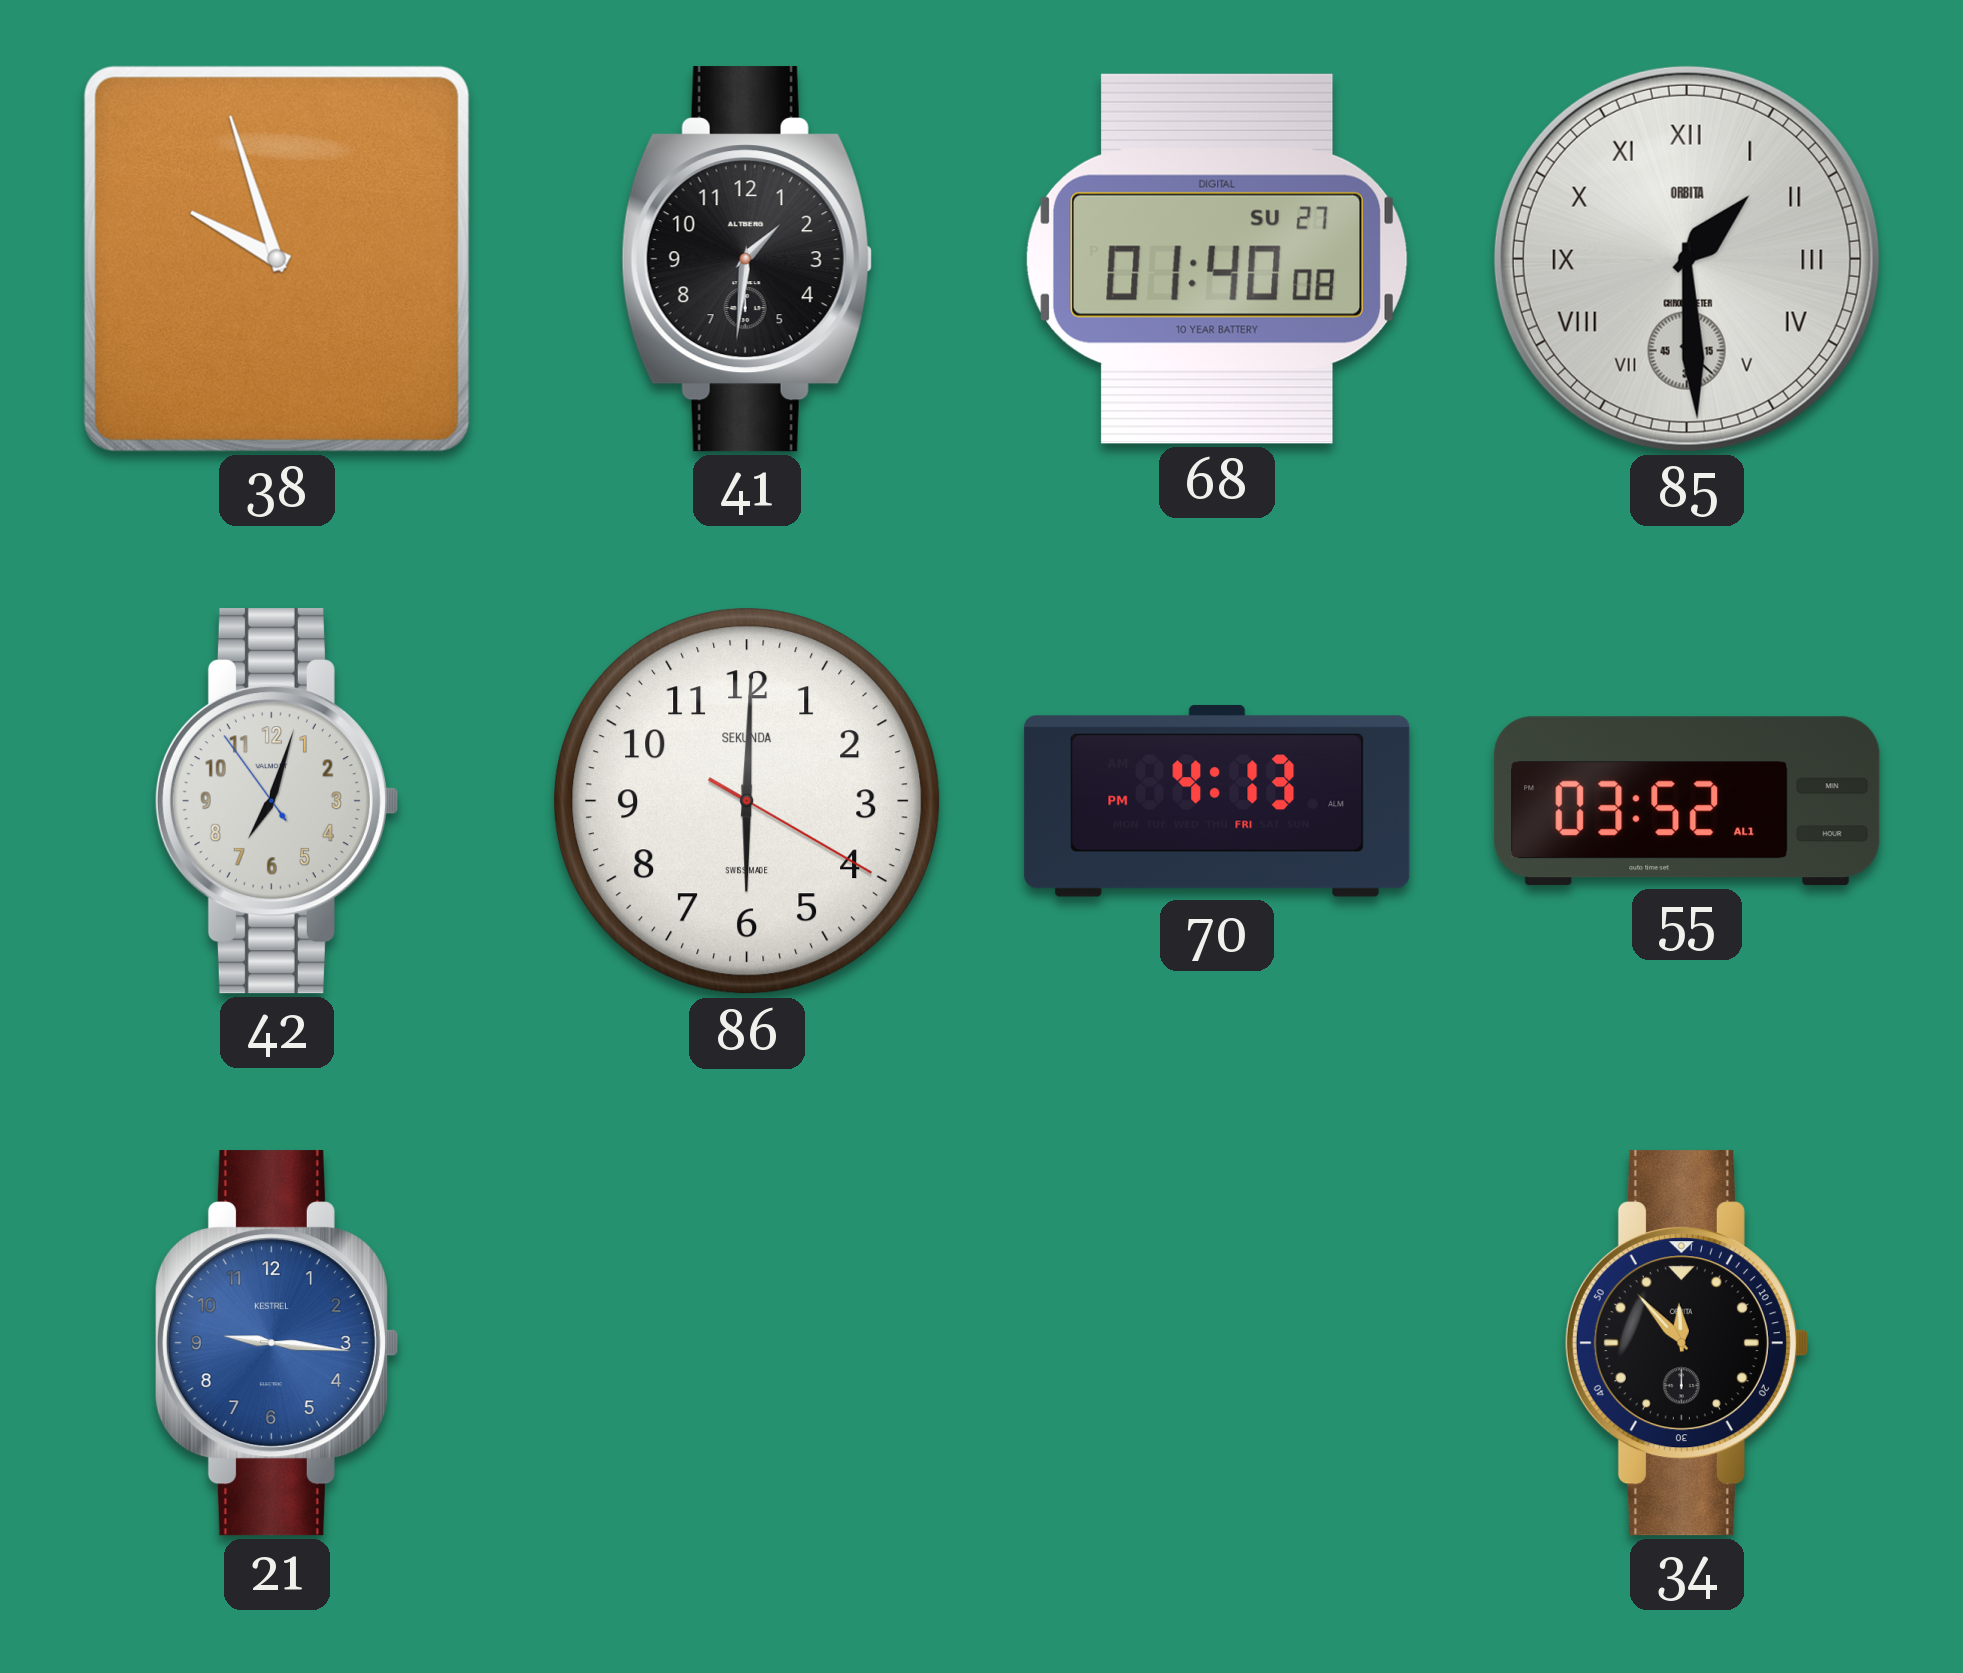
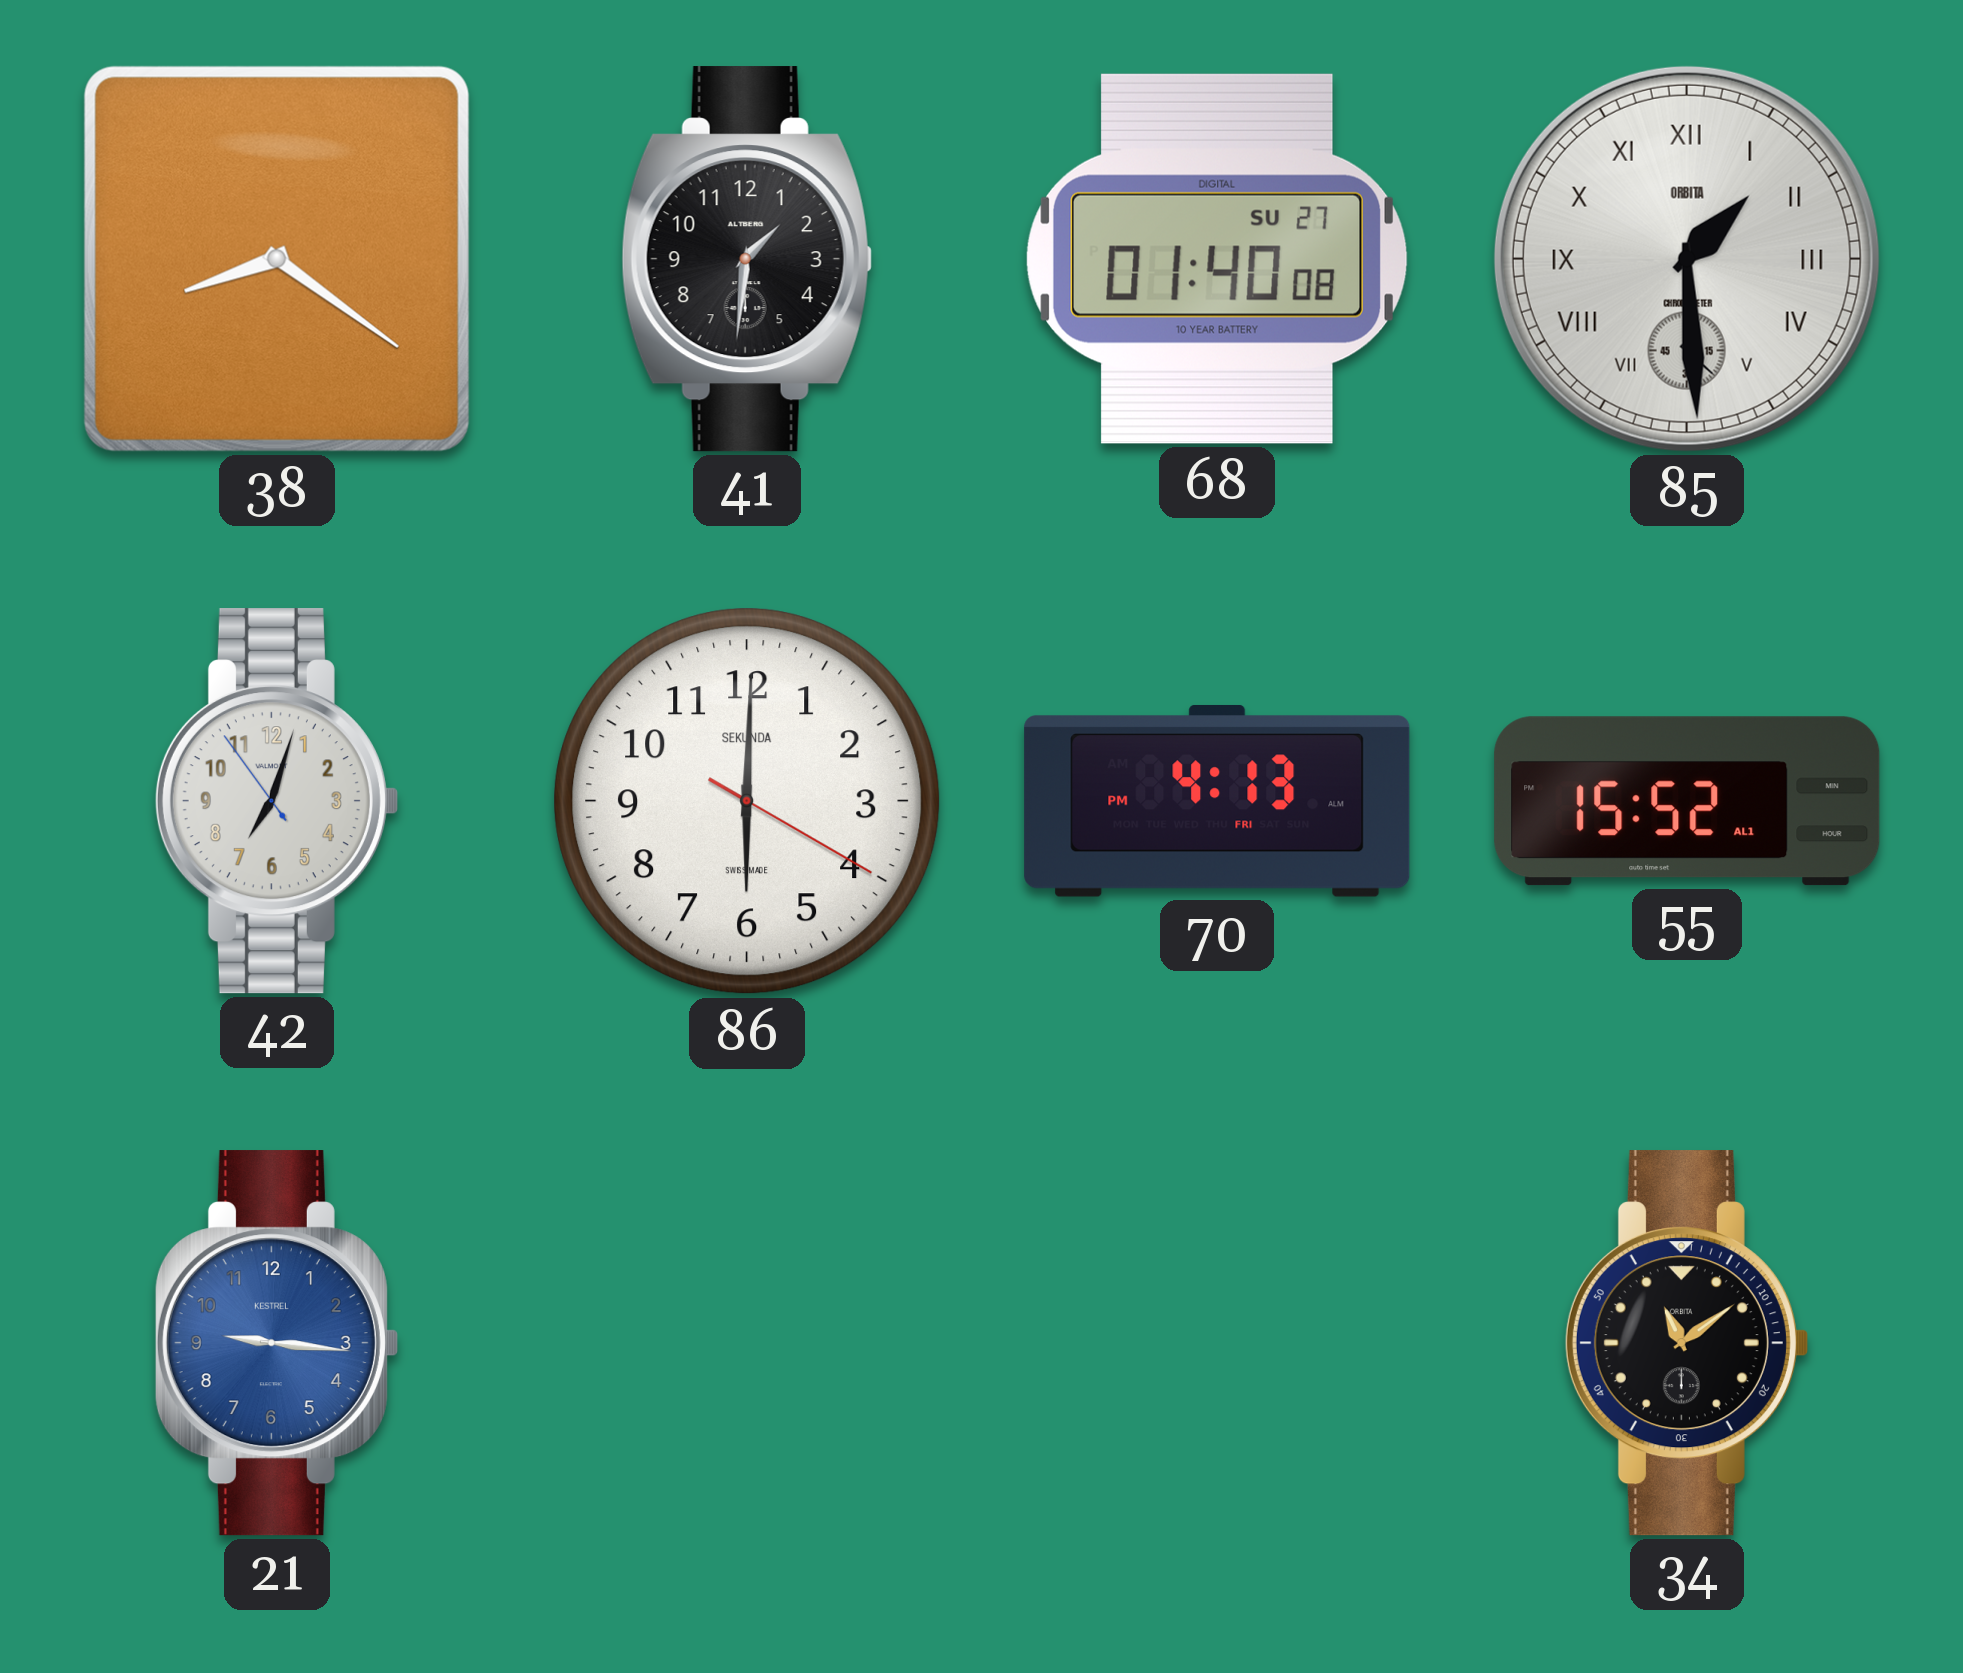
38: 9:57 -> 8:21
55: 03:52 -> 15:52
34: 11:53 -> 11:09
